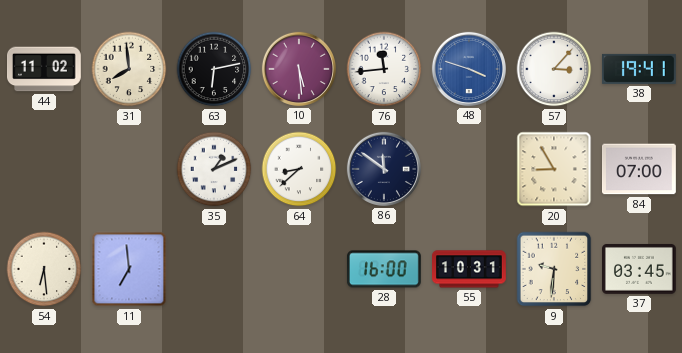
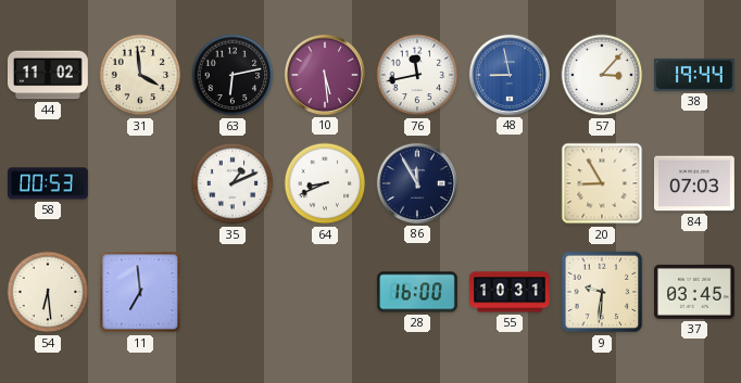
31: 7:59 -> 3:59
76: 11:44 -> 11:43
48: 3:48 -> 8:58
38: 19:41 -> 19:44
58: none -> 00:53
64: 8:38 -> 8:41
86: 11:51 -> 11:55
84: 07:00 -> 07:03
